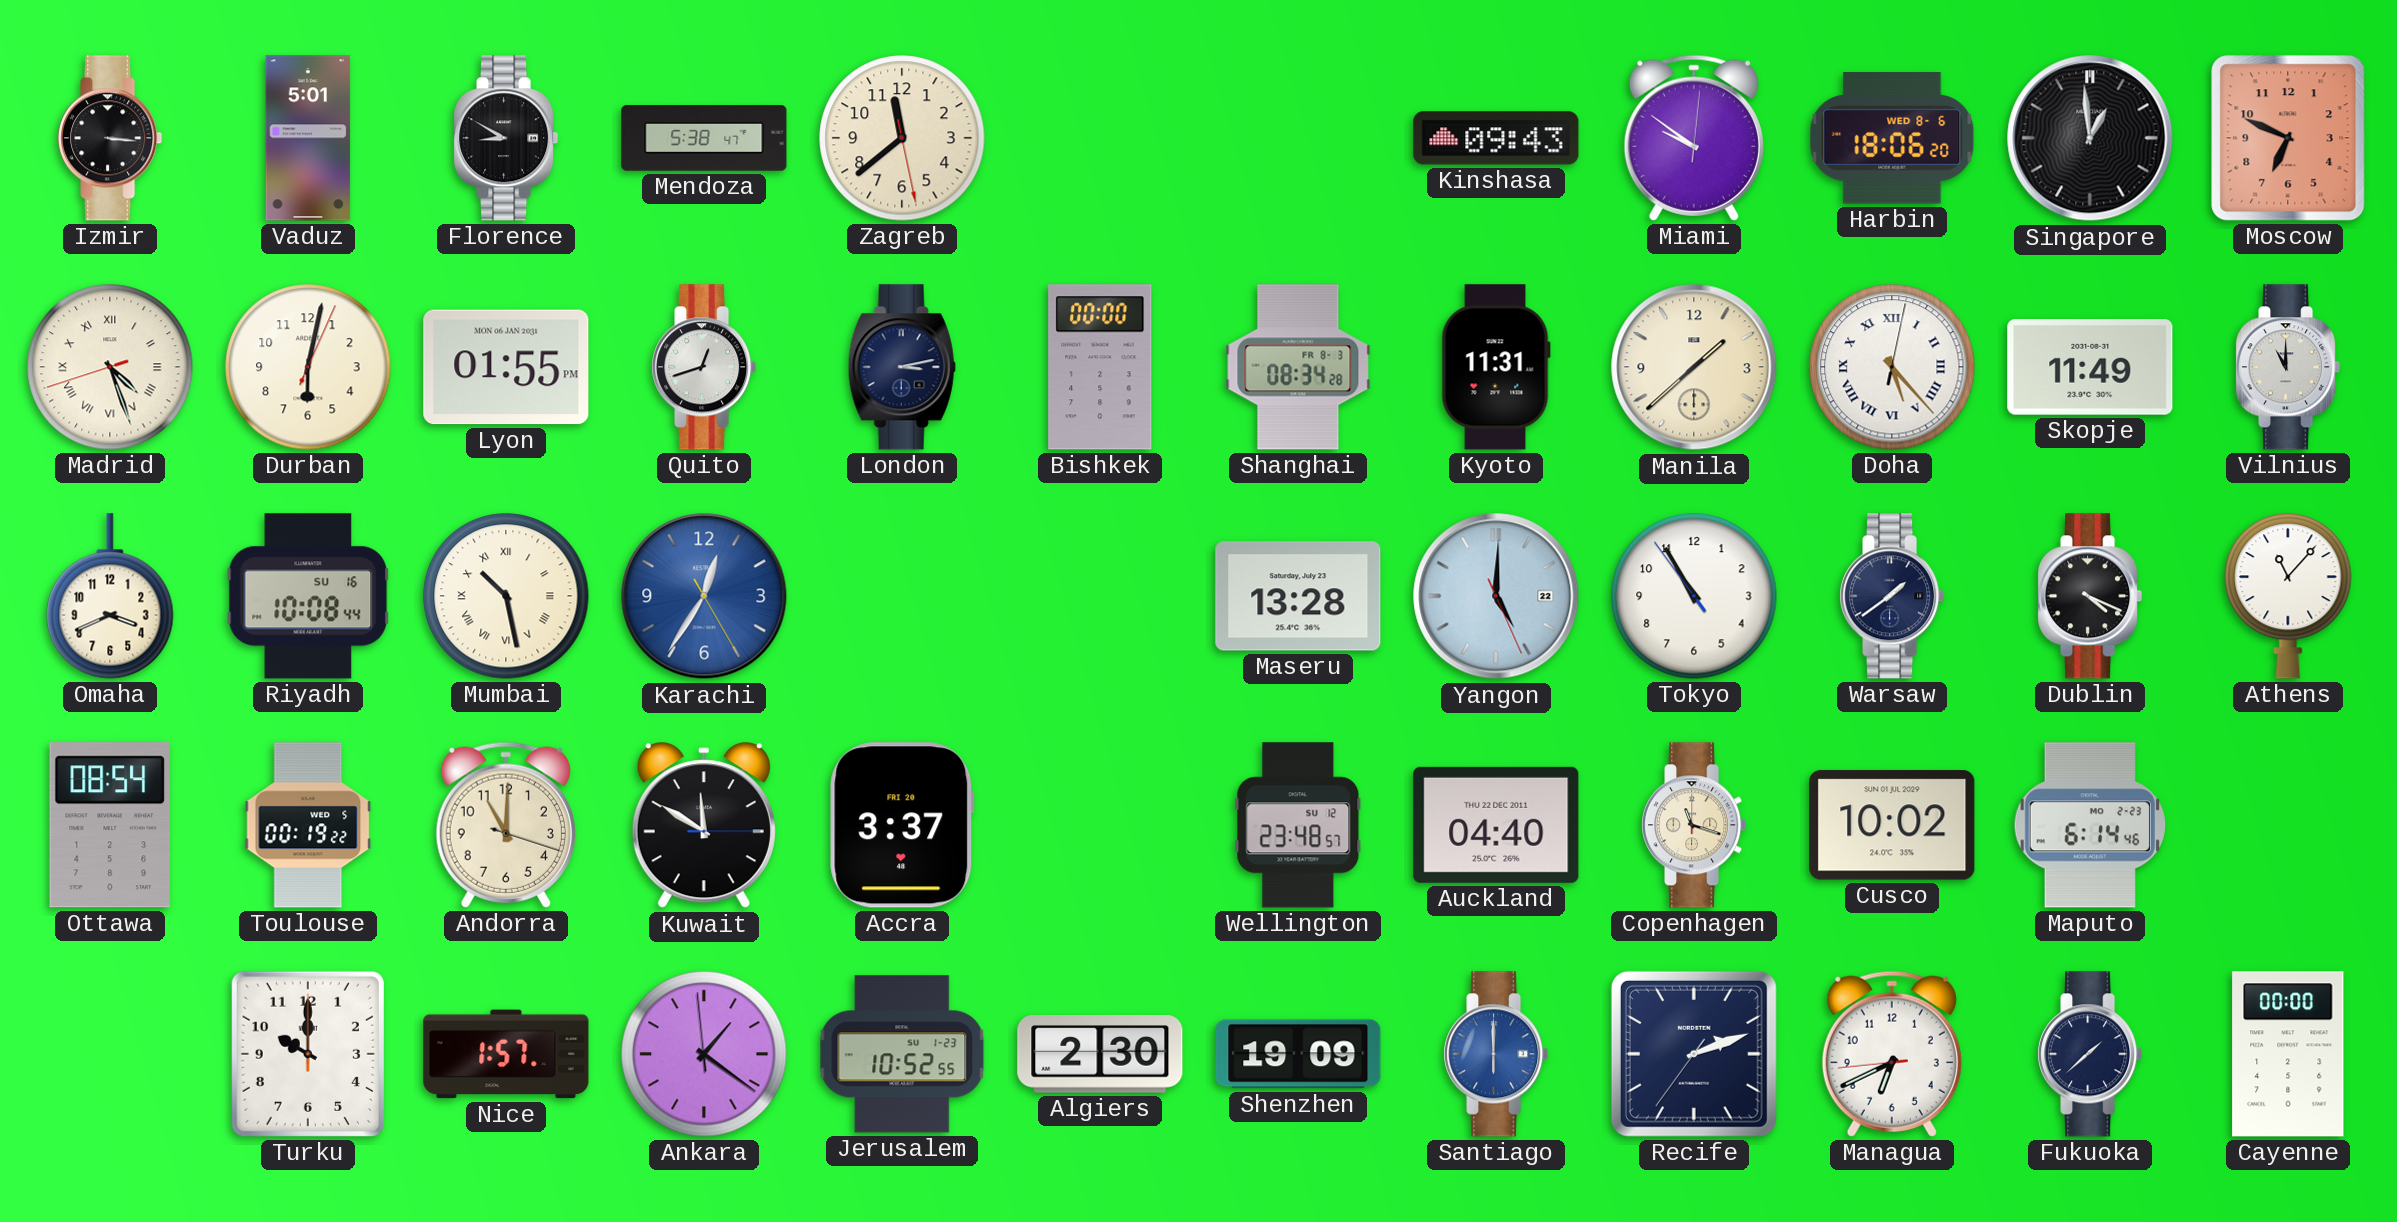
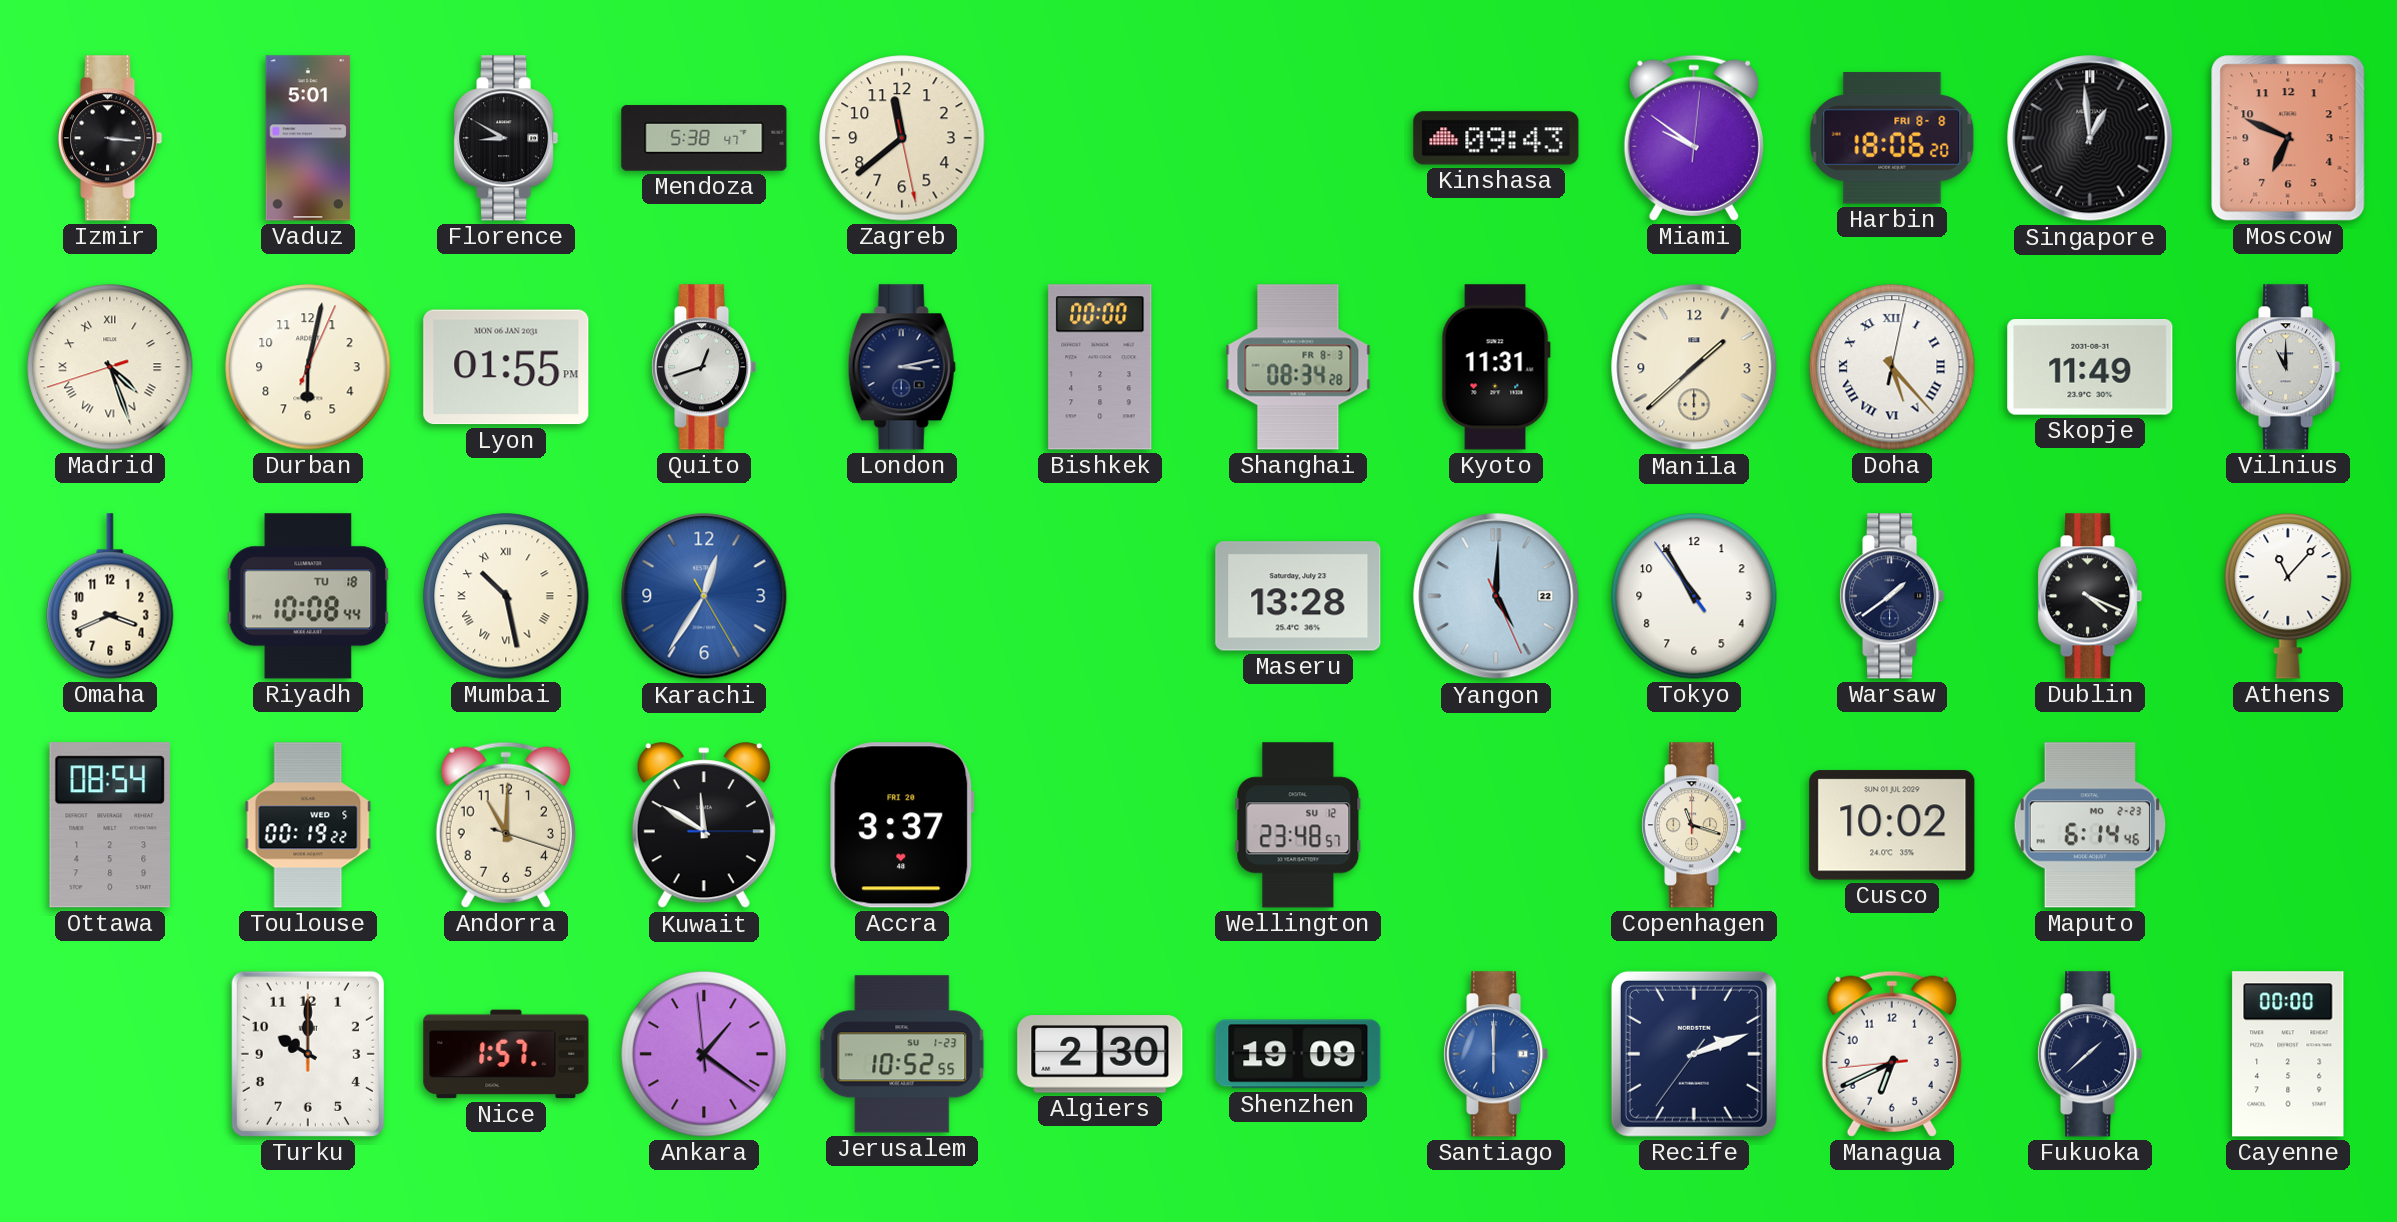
Harbin date: WED 8-6 -> FRI 8-8
Riyadh date: SU 16 -> TU 18
Auckland: 04:40 -> none
